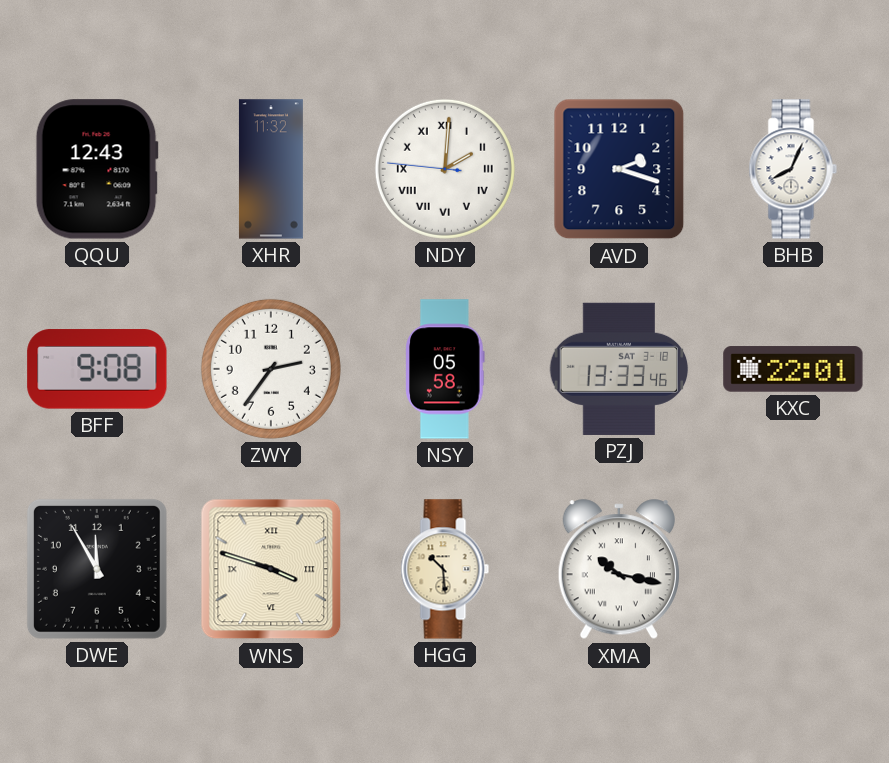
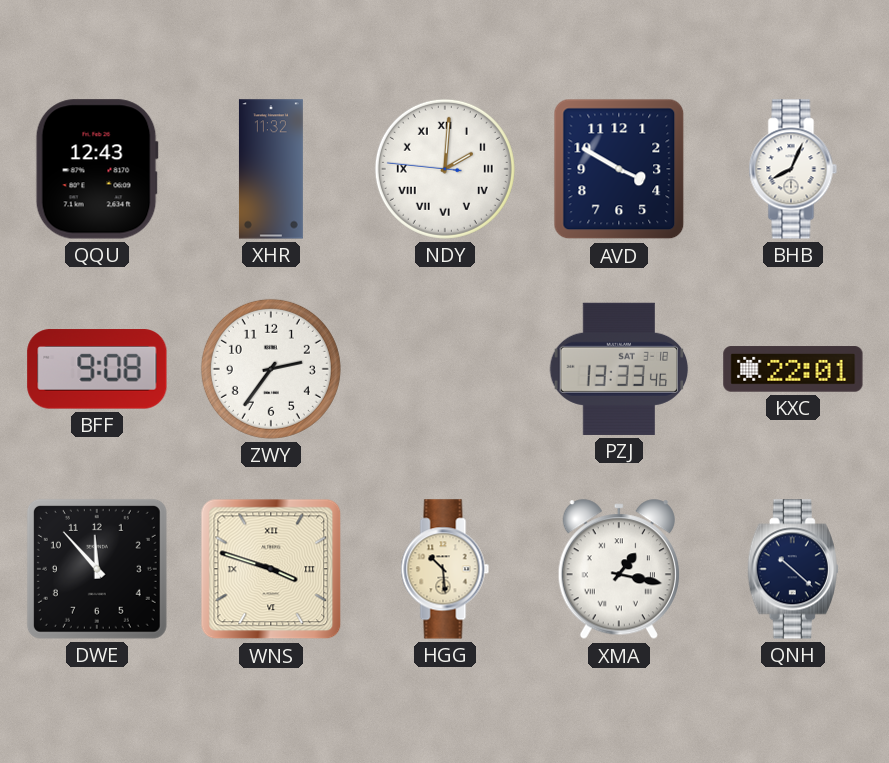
AVD: 2:18 -> 3:50
NSY: 05:58 -> none
DWE: 11:55 -> 11:53
XMA: 10:17 -> 1:17
QNH: none -> 10:22
